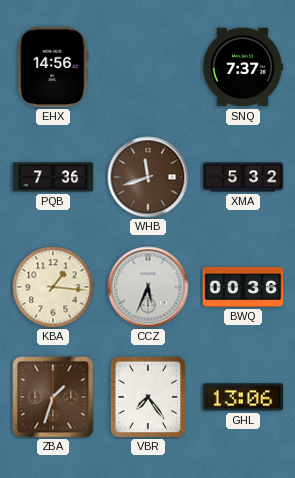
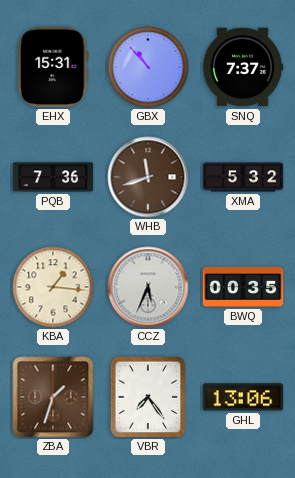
EHX: 14:56 -> 15:31
GBX: none -> 10:53
BWQ: 00:36 -> 00:35
